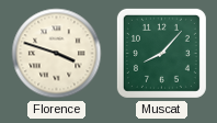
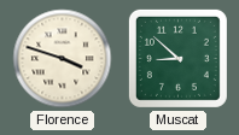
Muscat: 8:07 -> 8:52
